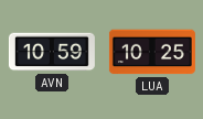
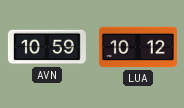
LUA: 10:25 -> 10:12
